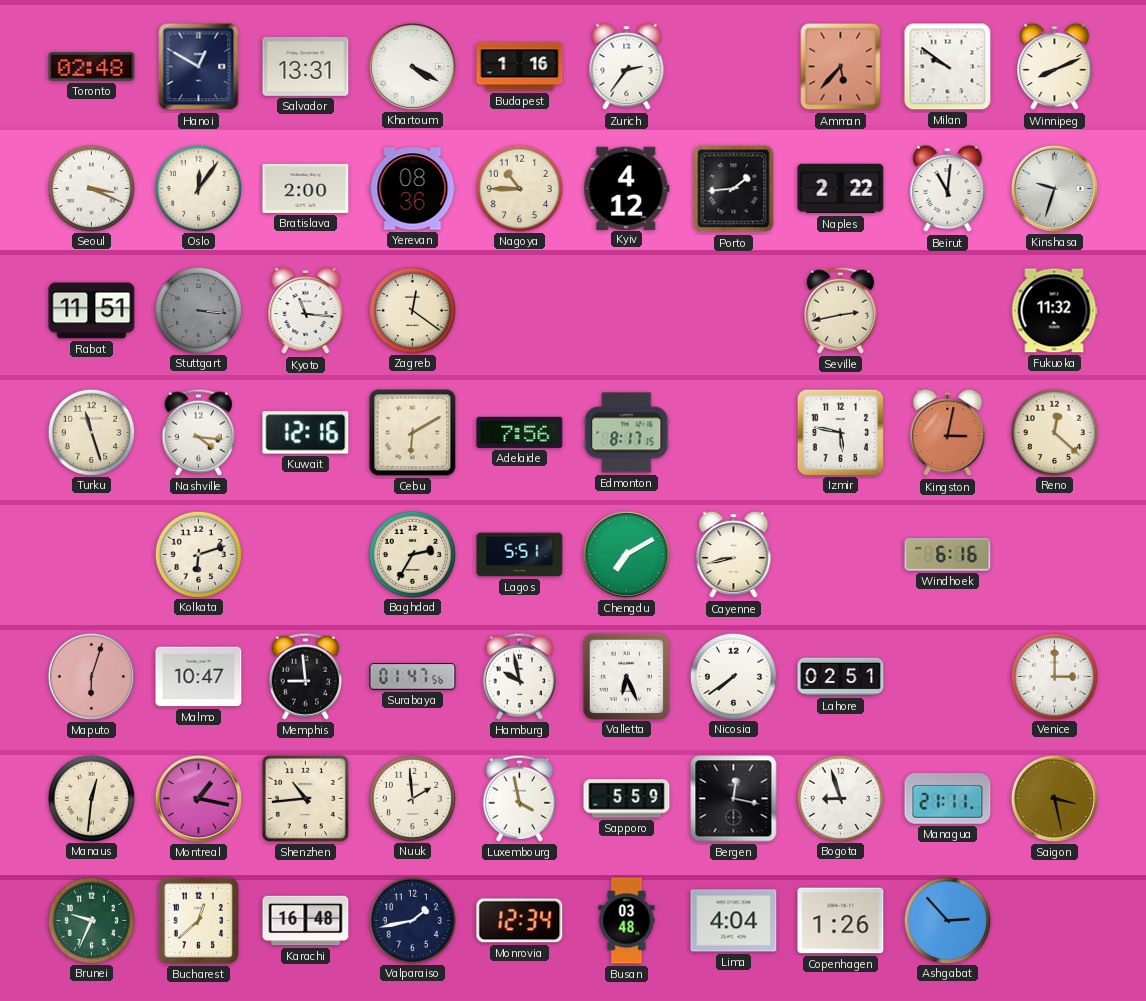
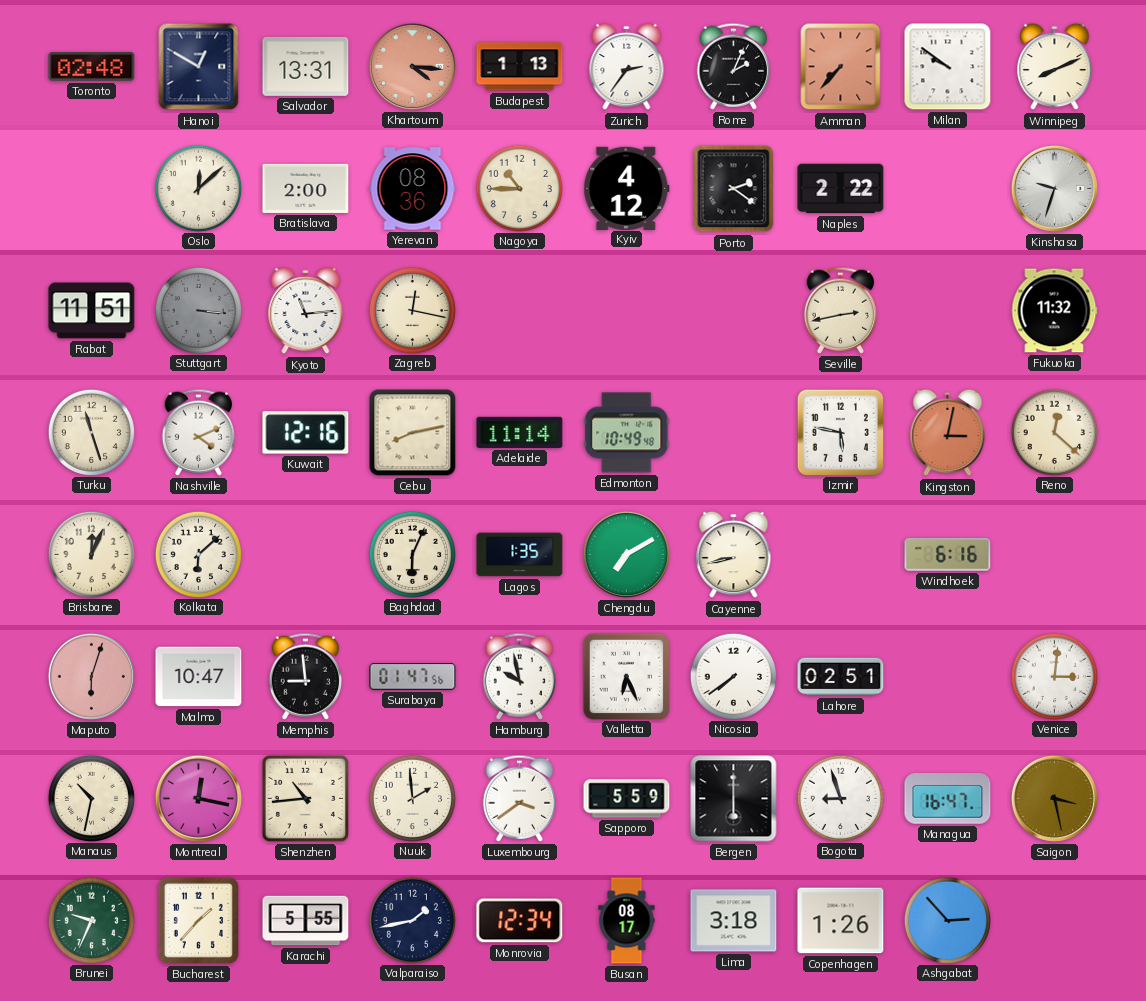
Khartoum: 4:20 -> 4:16
Khartoum dial: white -> salmon
Budapest: 1:16 -> 1:13
Rome: none -> 2:04
Amman: 5:37 -> 7:37
Seoul: 3:19 -> none
Oslo: 12:06 -> 12:08
Porto: 1:44 -> 2:21
Beirut: 11:01 -> none
Kyoto: 11:16 -> 11:14
Zagreb: 12:21 -> 12:17
Nashville: 4:16 -> 4:11
Cebu: 6:10 -> 8:13
Adelaide: 7:56 -> 11:14
Edmonton: 8:17 -> 10:49
Brisbane: none -> 12:04
Kolkata: 6:12 -> 6:08
Baghdad: 2:35 -> 6:04
Lagos: 5:51 -> 1:35
Venice: 3:00 -> 3:01
Manaus: 12:31 -> 10:32
Montreal: 1:17 -> 12:17
Luxembourg: 3:58 -> 3:39
Bergen: 12:17 -> 6:00
Managua: 21:11 -> 16:47
Bucharest: 12:38 -> 1:37
Karachi: 16:48 -> 5:55
Busan: 03:48 -> 08:17
Lima: 4:04 -> 3:18
